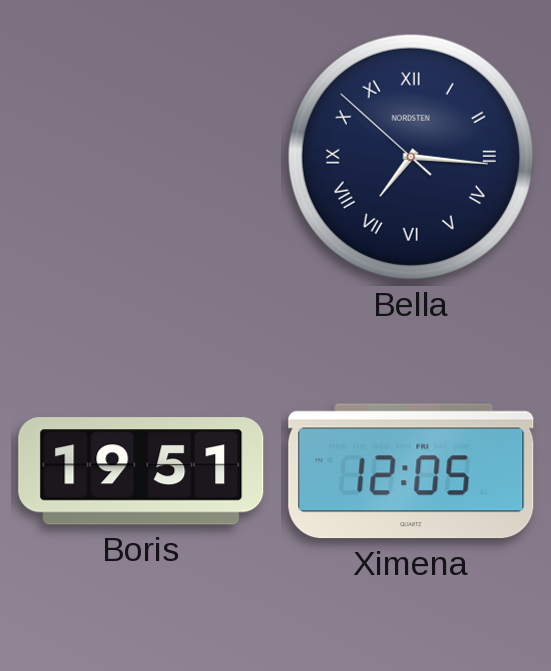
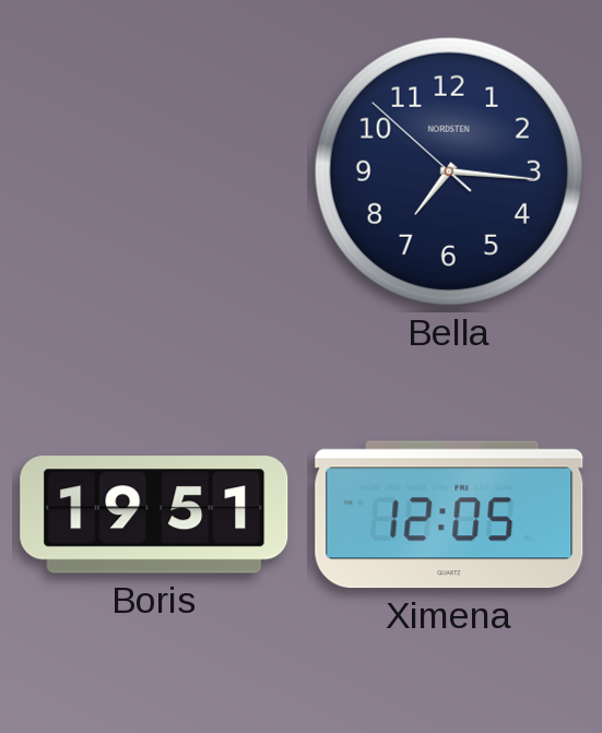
Bella numerals: Roman -> Arabic
